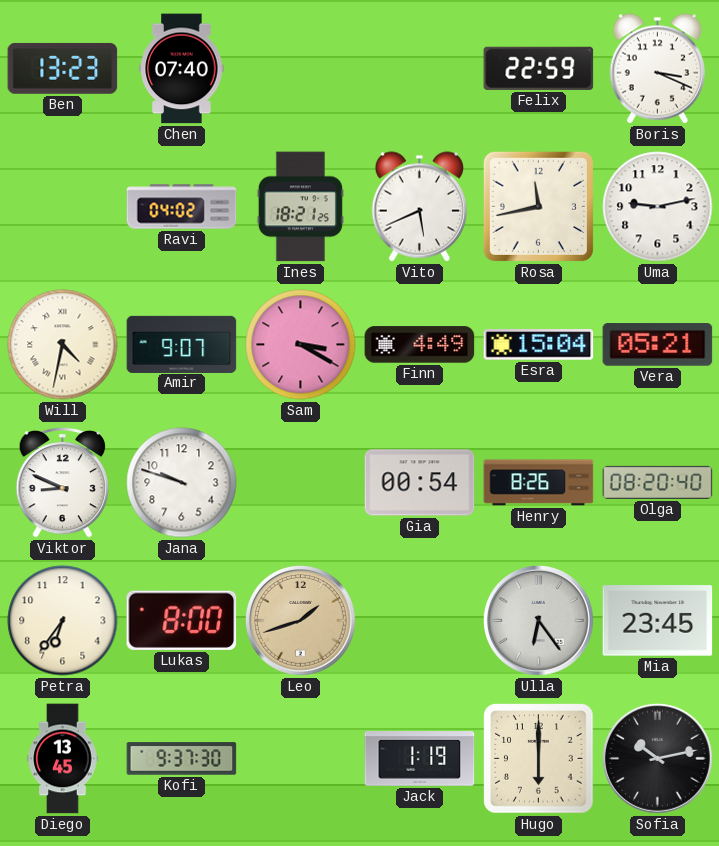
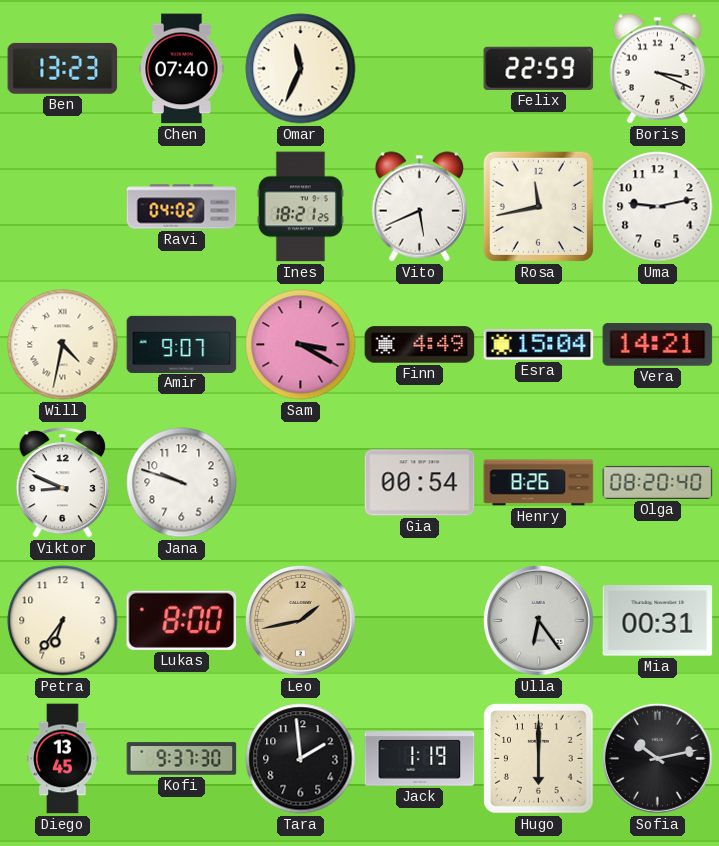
Omar: none -> 11:34
Vera: 05:21 -> 14:21
Leo: 1:42 -> 1:43
Mia: 23:45 -> 00:31
Tara: none -> 1:59
